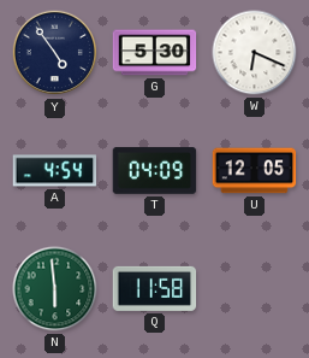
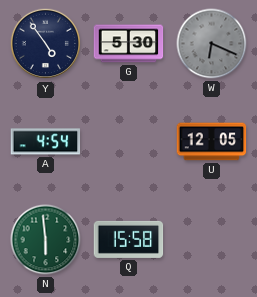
W dial: white -> grey
T: 04:09 -> none
Q: 11:58 -> 15:58
